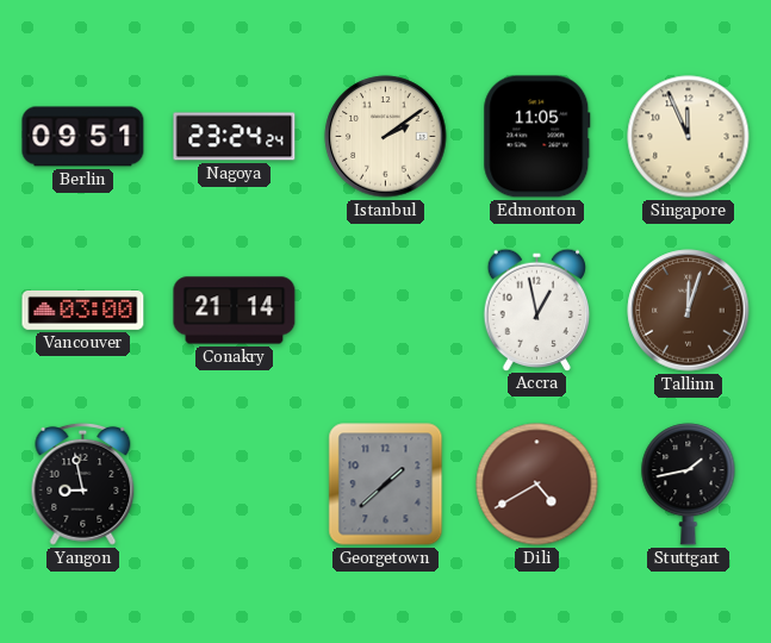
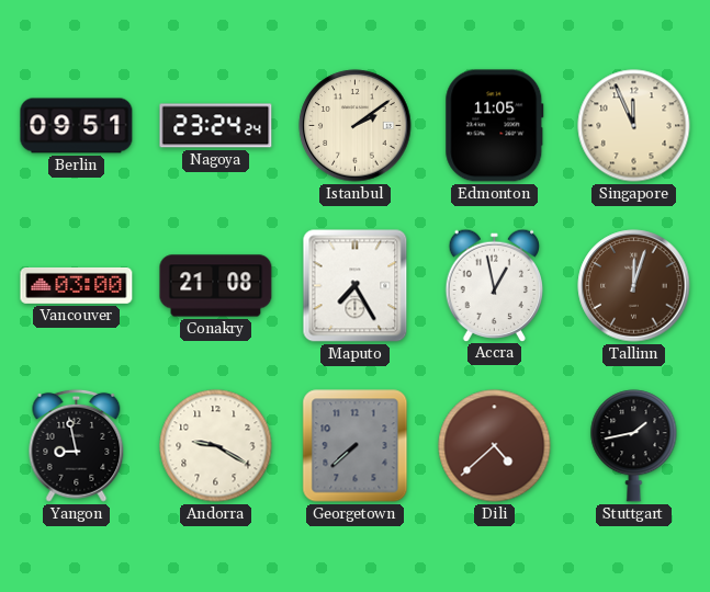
Conakry: 21:14 -> 21:08
Maputo: none -> 7:25
Andorra: none -> 9:20
Georgetown: 1:38 -> 7:38
Dili: 4:40 -> 4:38
